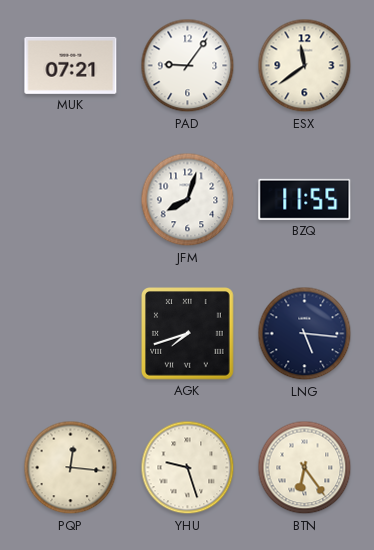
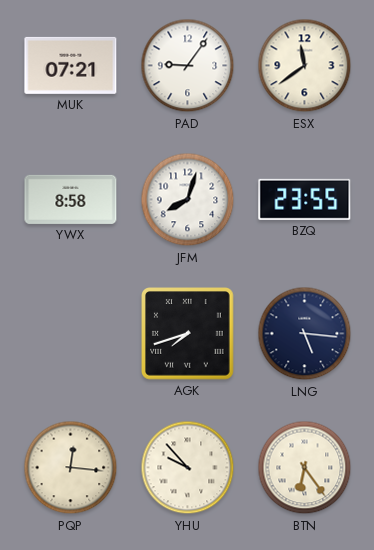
YWX: none -> 8:58
BZQ: 11:55 -> 23:55
YHU: 9:27 -> 9:53
